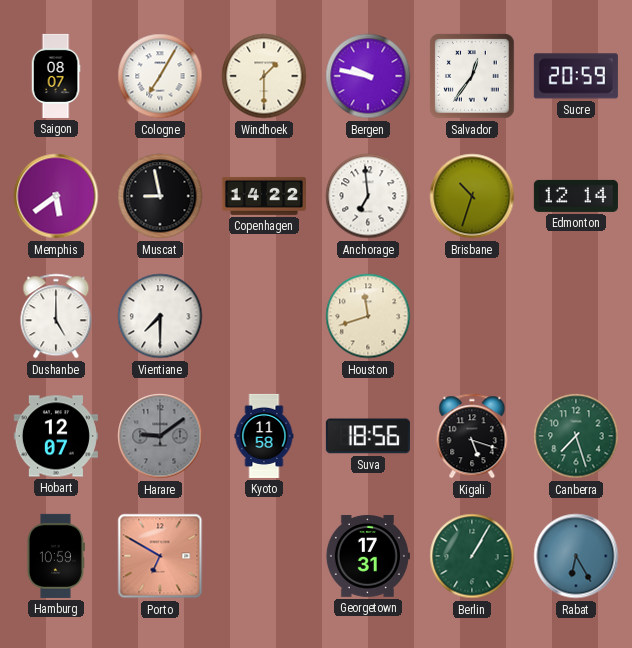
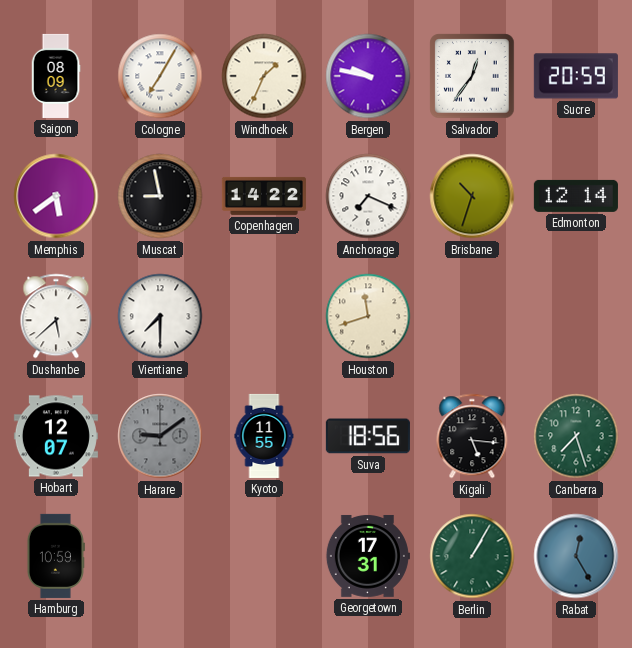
Saigon: 08:07 -> 08:09
Windhoek: 1:30 -> 1:34
Anchorage: 6:59 -> 7:19
Dushanbe: 5:00 -> 5:38
Kyoto: 11:58 -> 11:55
Kigali: 5:18 -> 5:16
Porto: 6:50 -> none
Rabat: 6:25 -> 12:25
